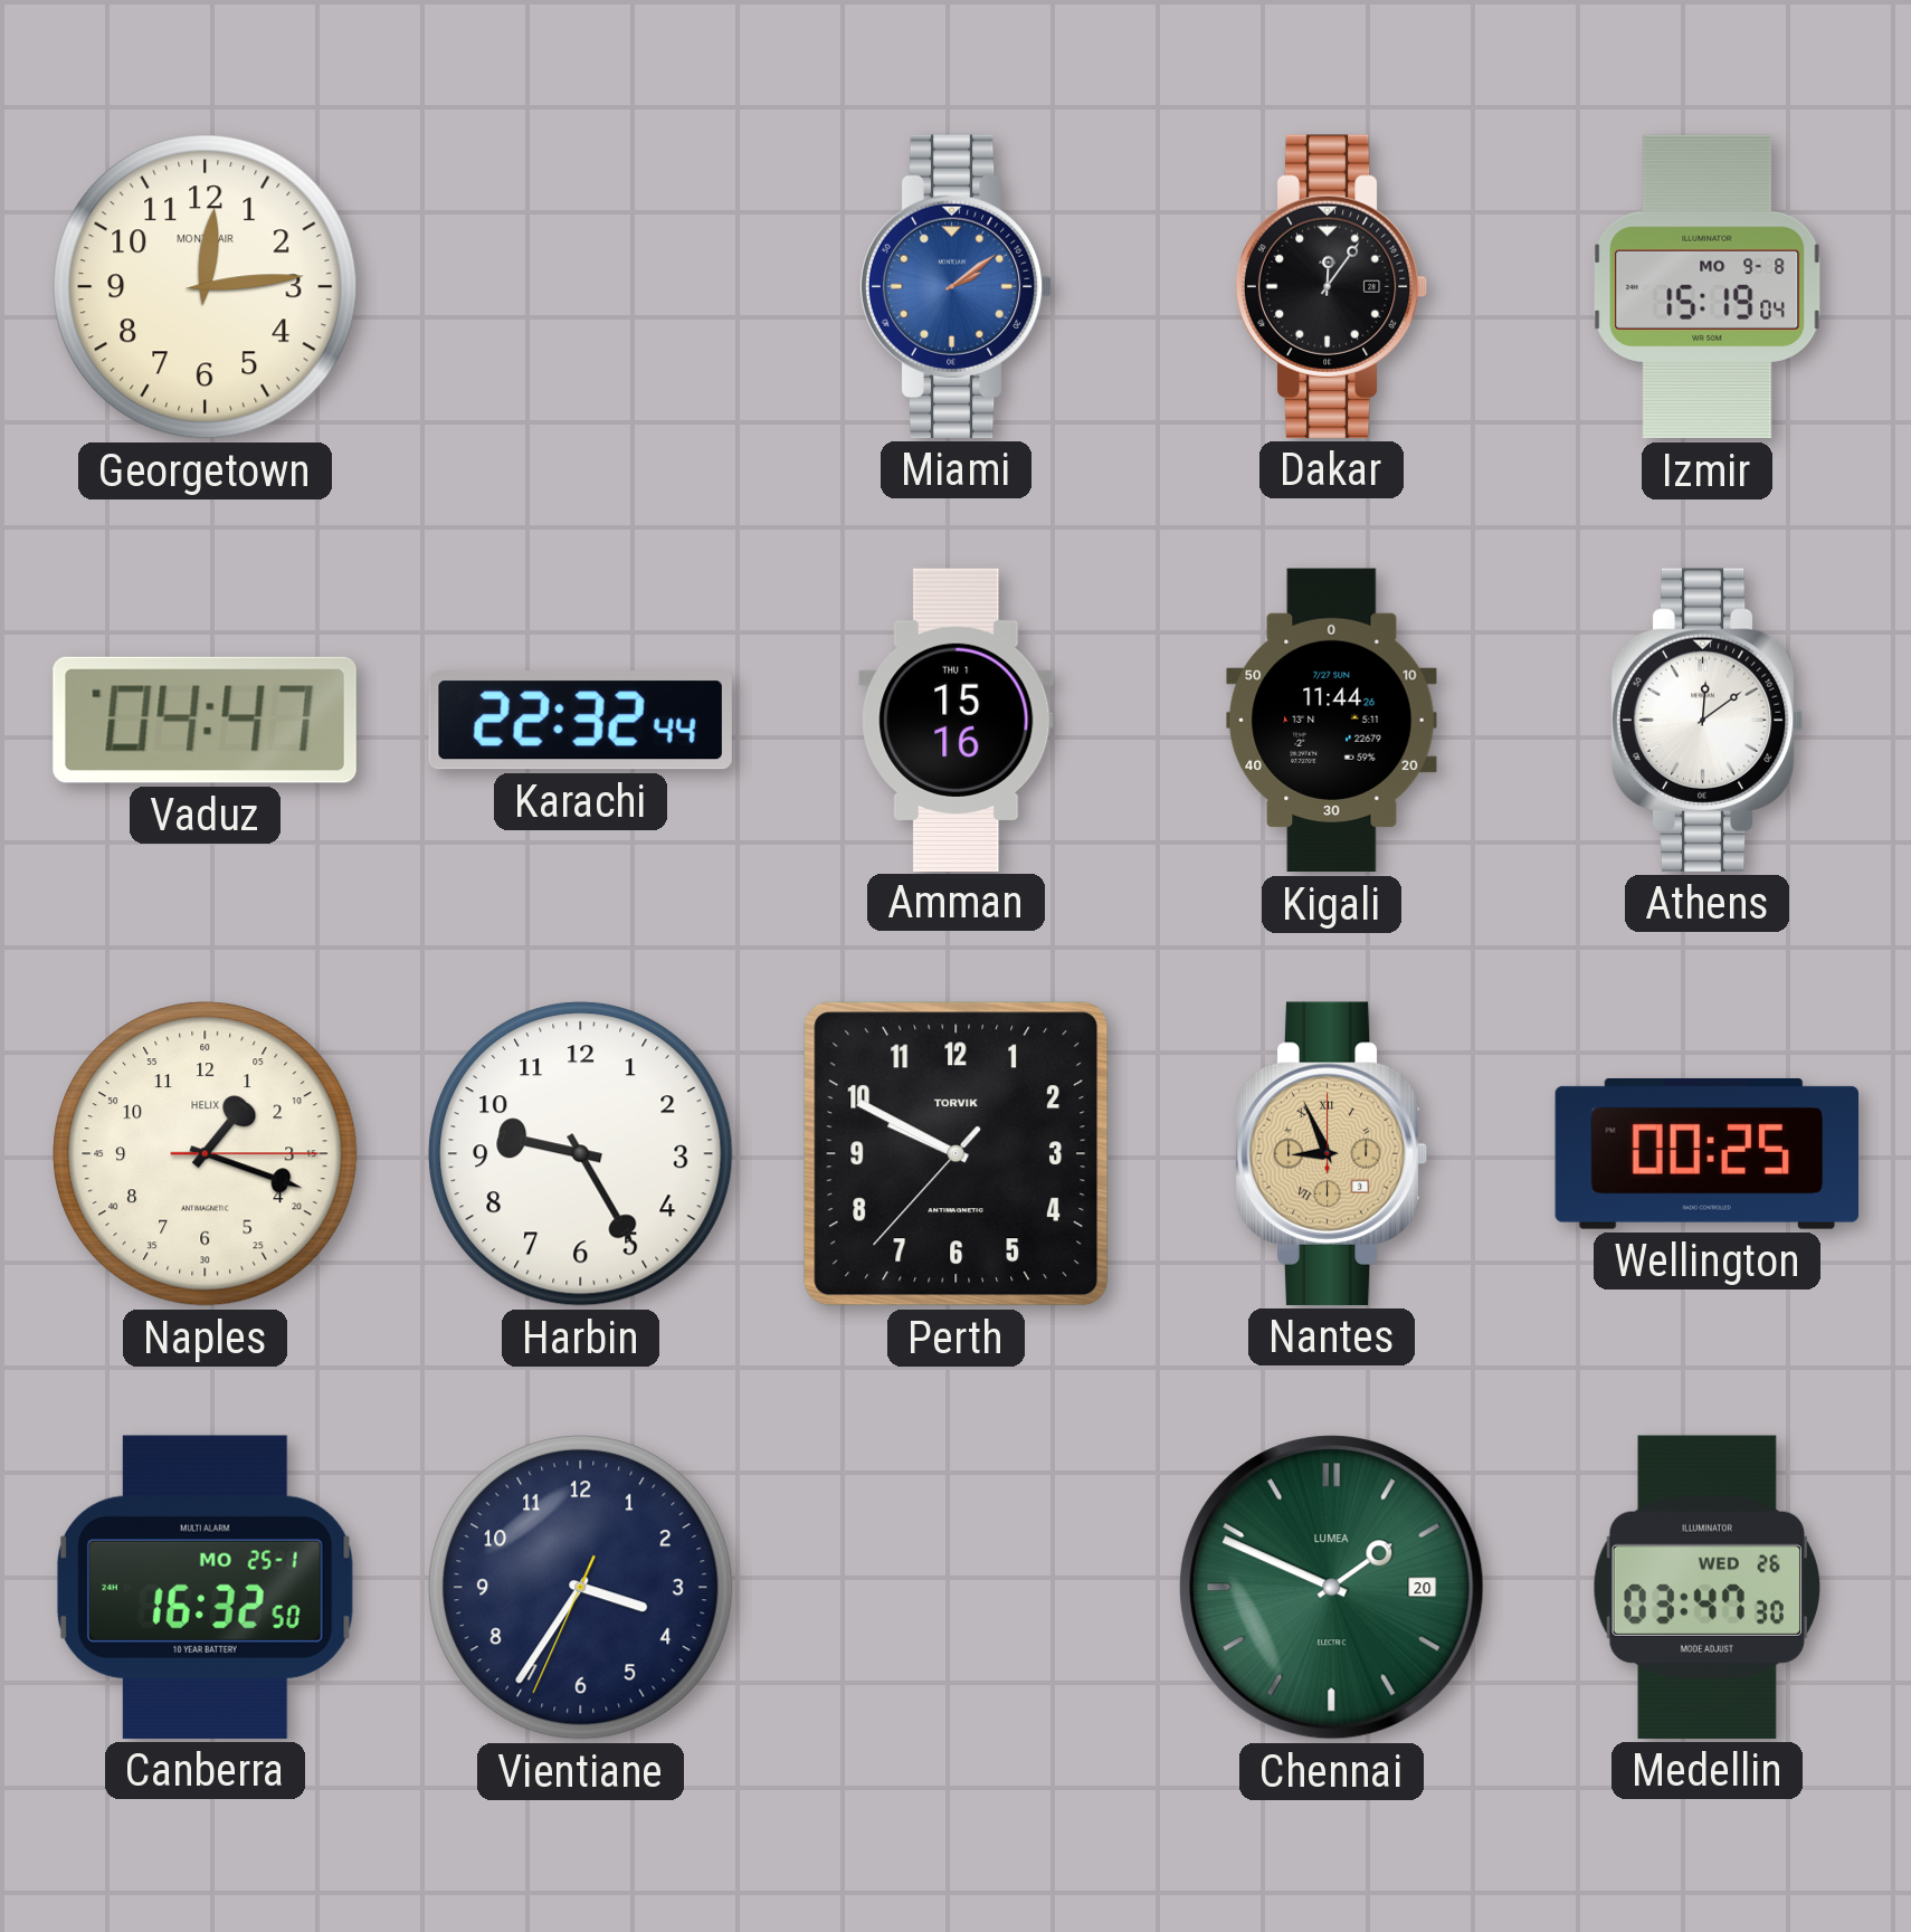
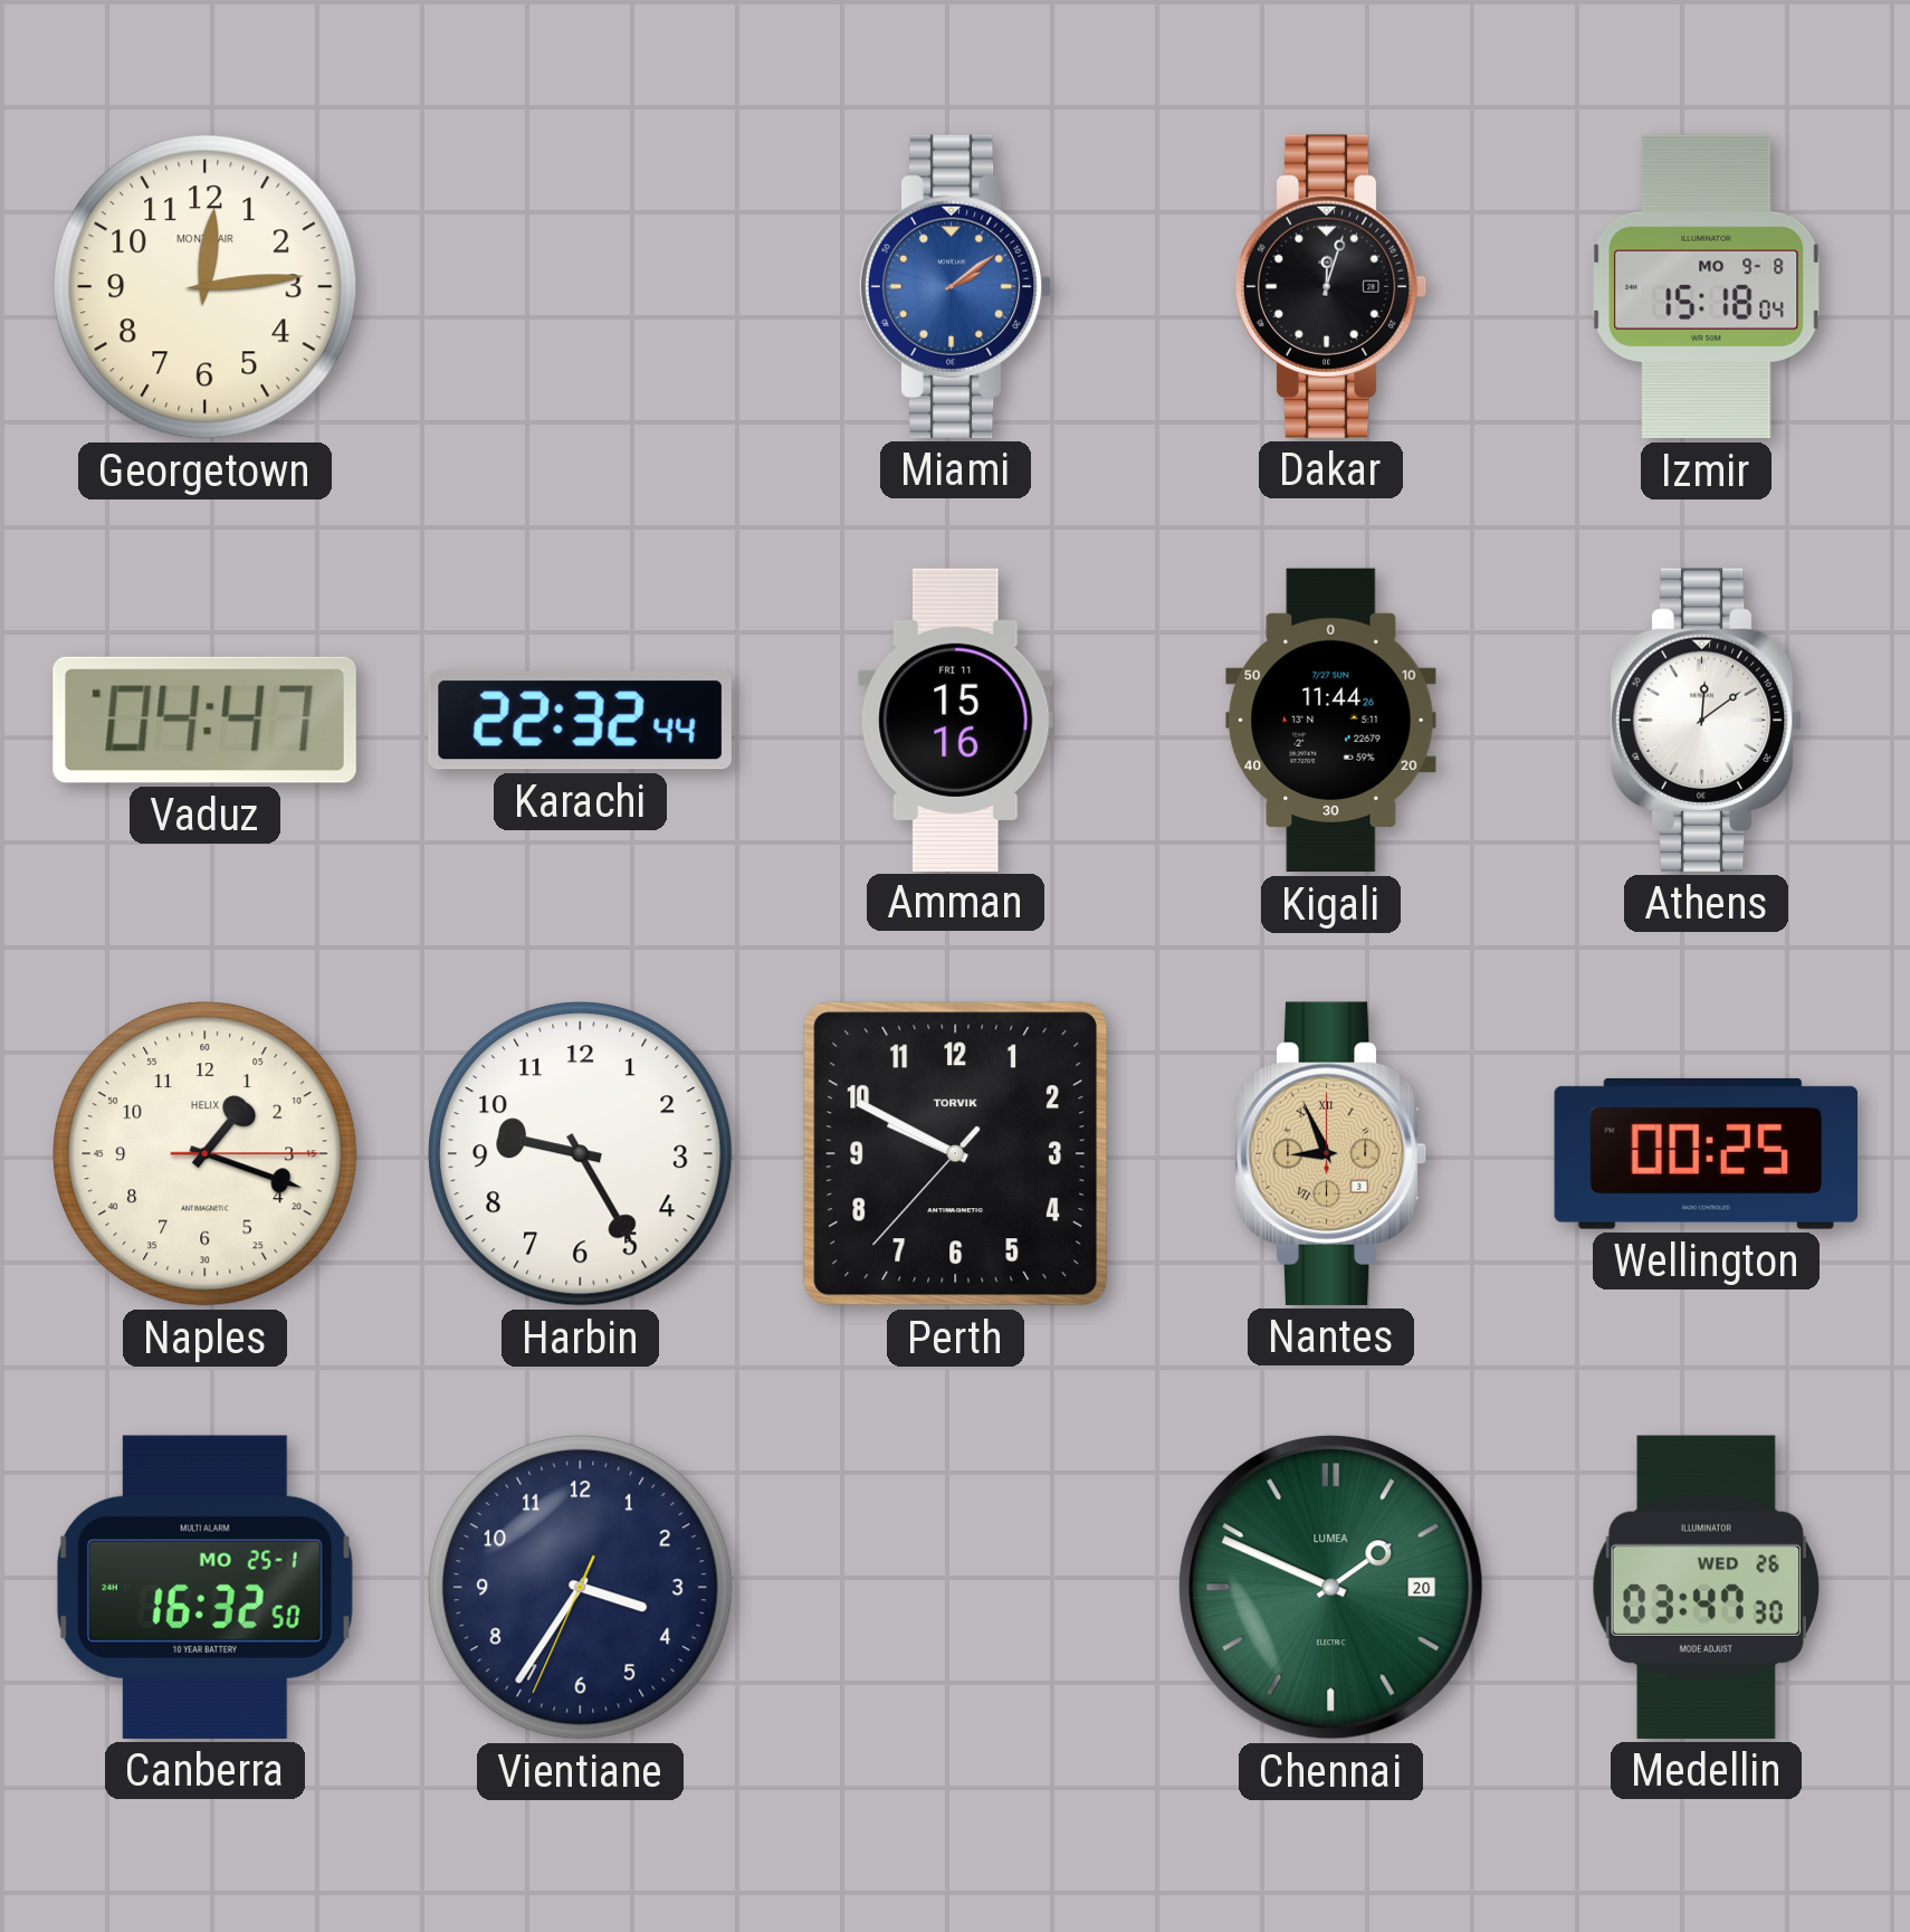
Dakar: 12:06 -> 12:03
Izmir: 15:19 -> 15:18
Amman date: THU 1 -> FRI 11
